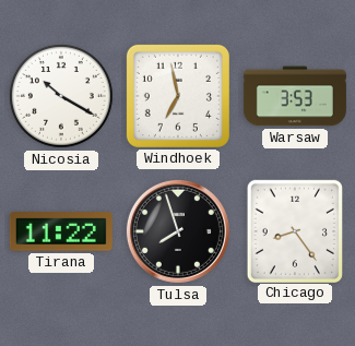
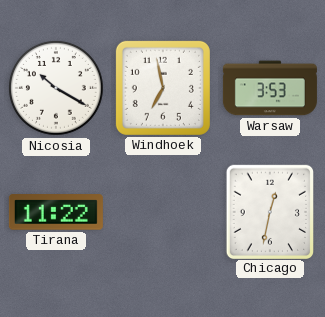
Tulsa: 7:57 -> none
Chicago: 8:24 -> 12:32
